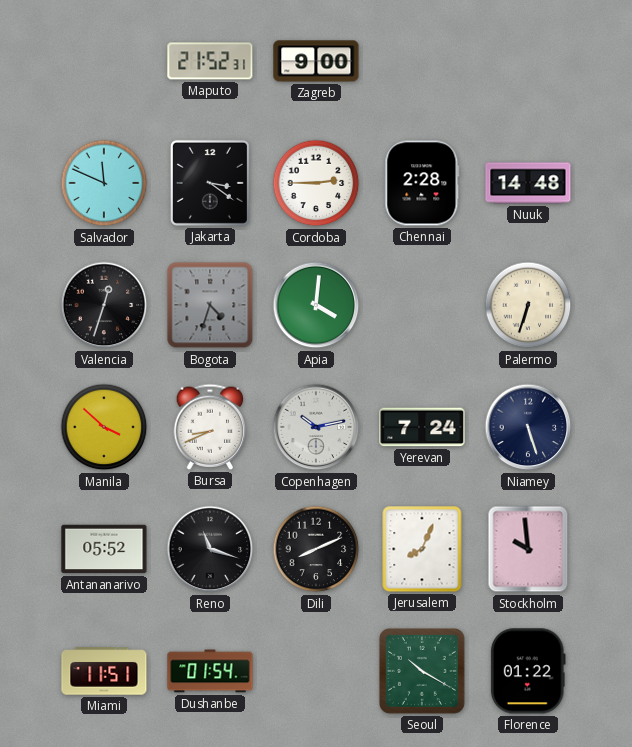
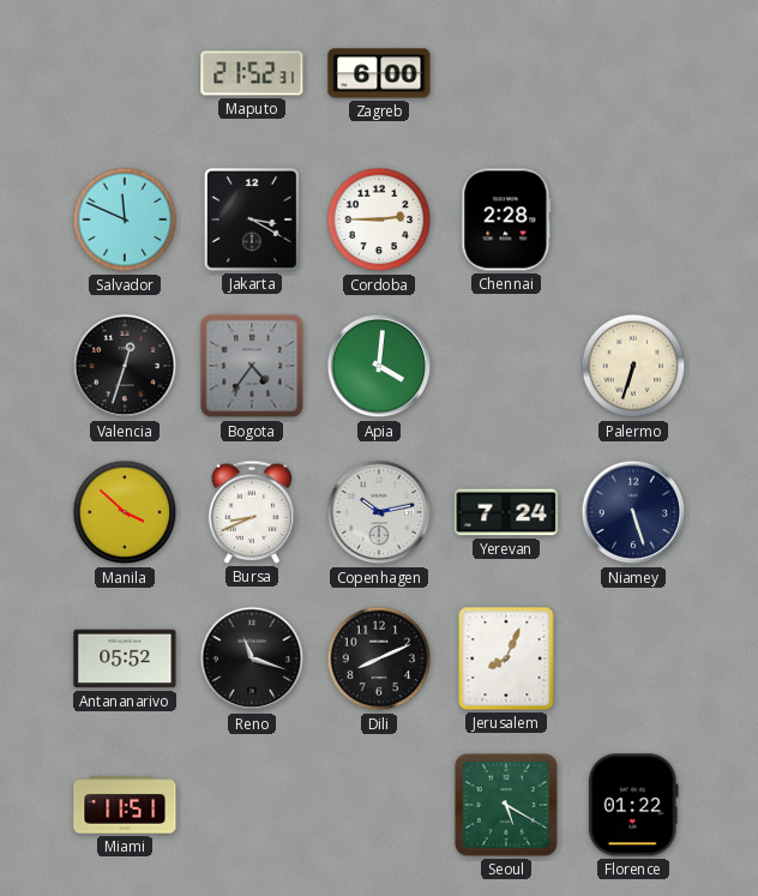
Zagreb: 9:00 -> 6:00
Jakarta: 3:21 -> 3:20
Nuuk: 14:48 -> none
Bogota: 4:33 -> 4:36
Stockholm: 9:59 -> none
Dushanbe: 01:54 -> none
Seoul: 10:20 -> 5:20
